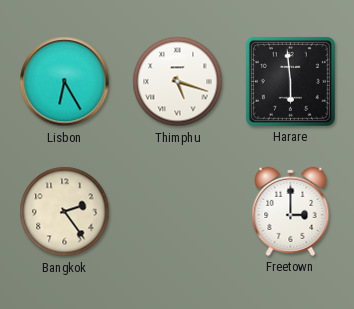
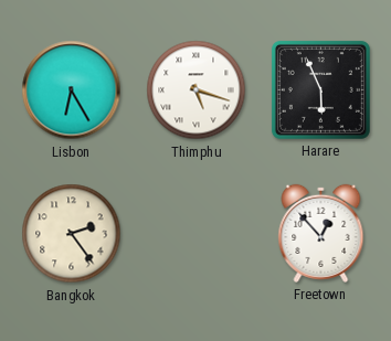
Harare: 5:59 -> 5:56
Freetown: 3:00 -> 12:53
